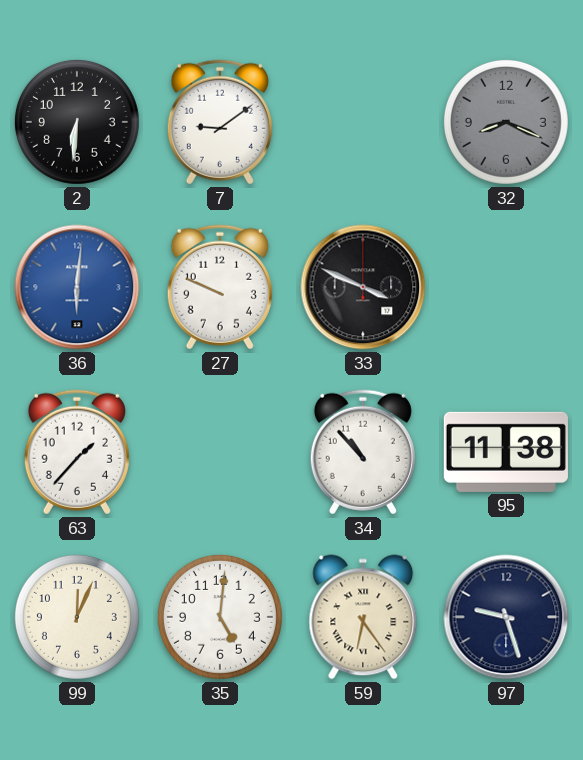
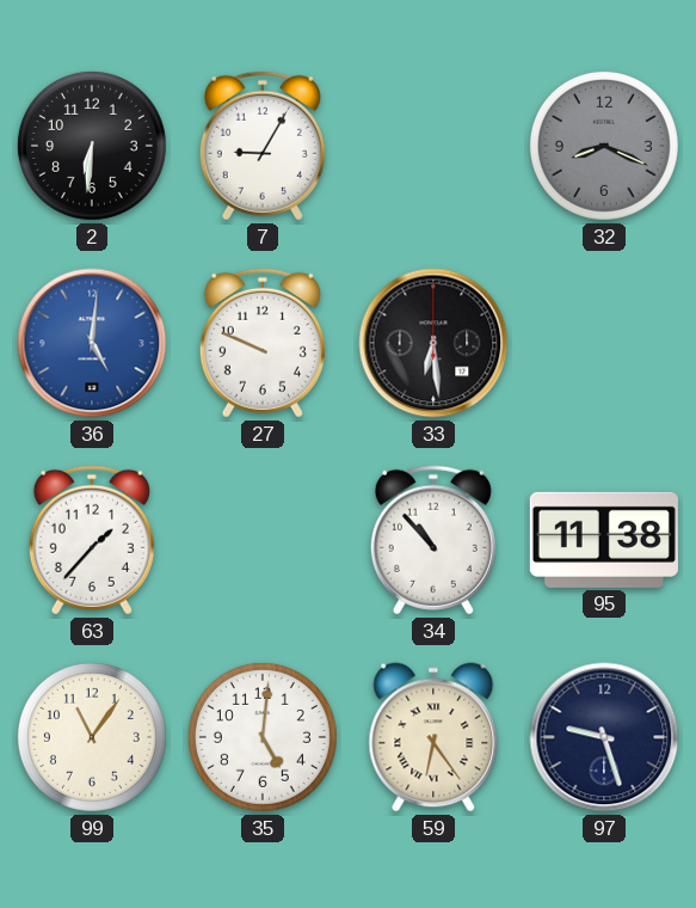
7: 9:09 -> 9:05
36: 6:01 -> 5:01
33: 3:49 -> 6:29
99: 12:04 -> 11:06
